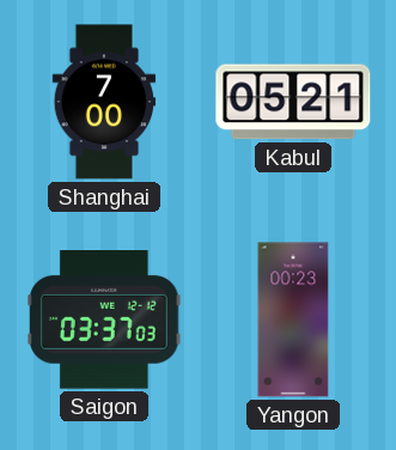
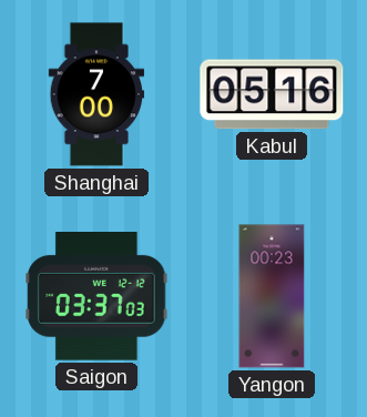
Kabul: 05:21 -> 05:16
